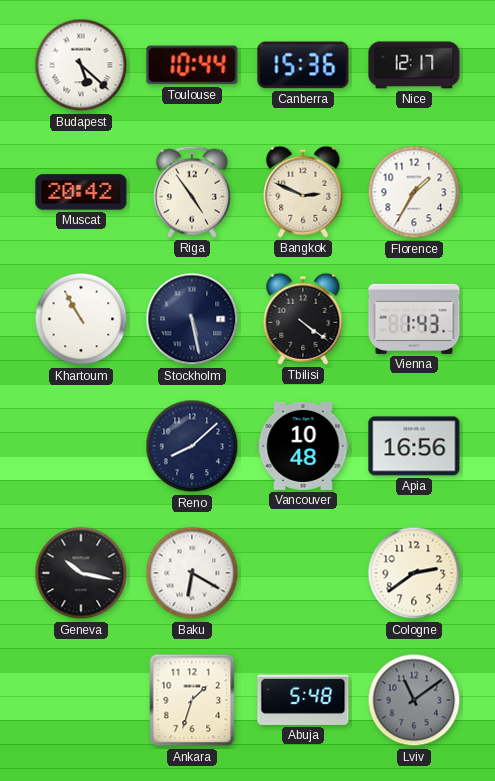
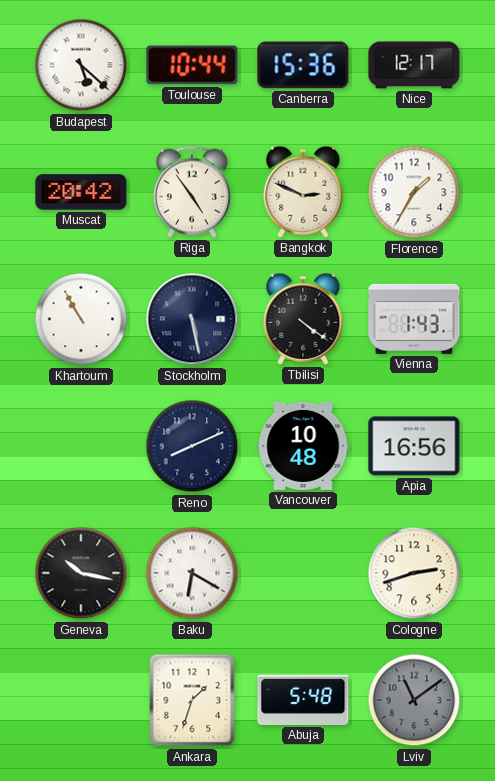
Reno: 8:08 -> 8:11
Cologne: 2:39 -> 2:42
